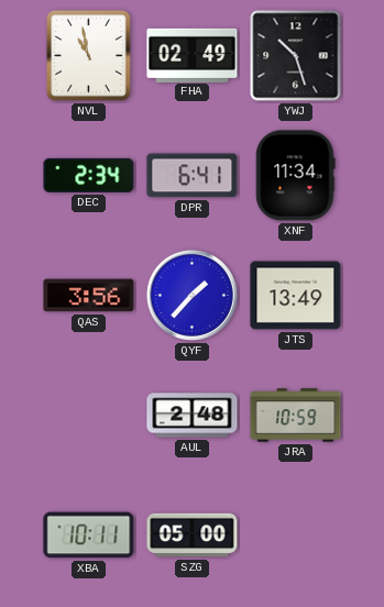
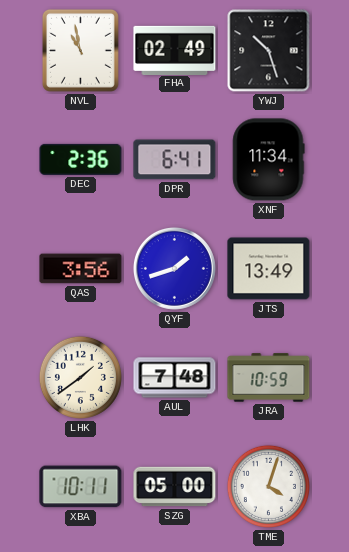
DEC: 2:34 -> 2:36
QYF: 1:37 -> 1:42
LHK: none -> 1:39
AUL: 2:48 -> 7:48
TME: none -> 4:03
